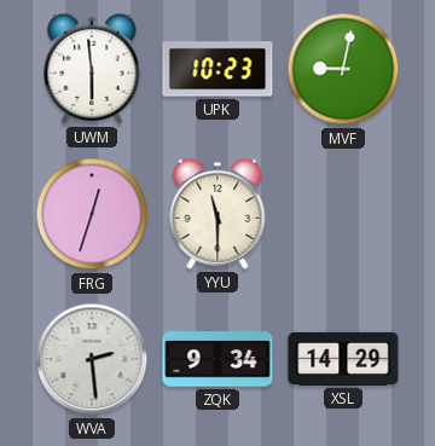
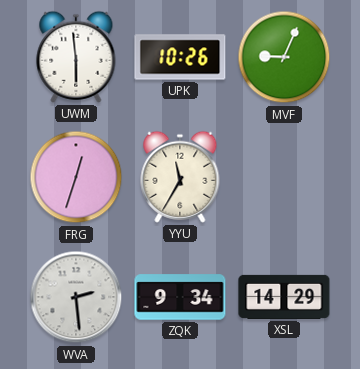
UPK: 10:23 -> 10:26
MVF: 9:02 -> 9:04
YYU: 11:30 -> 11:35
